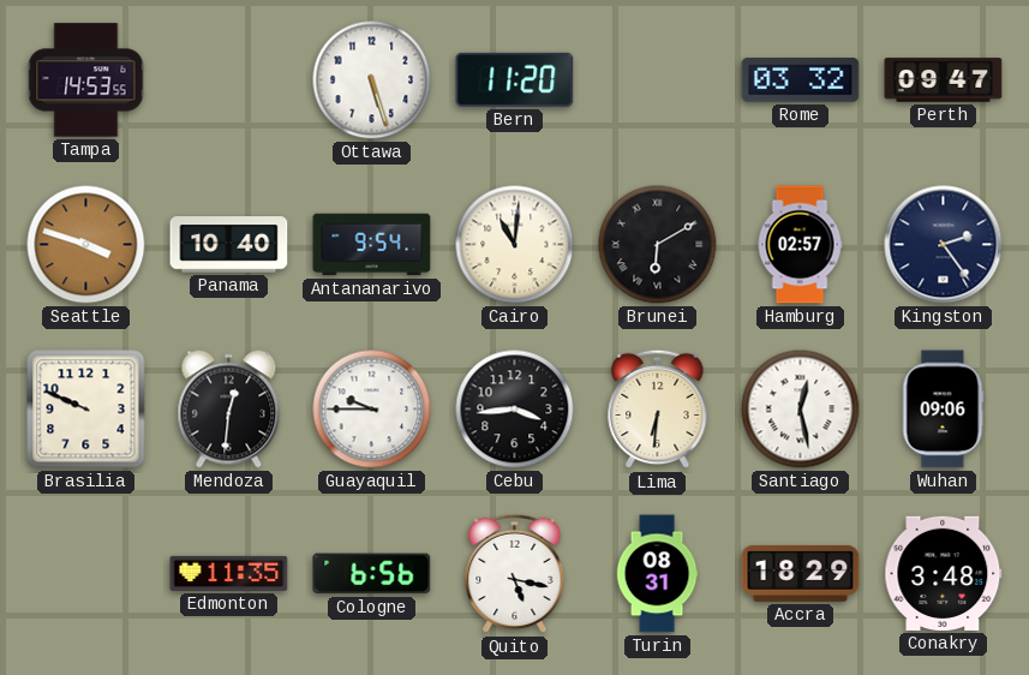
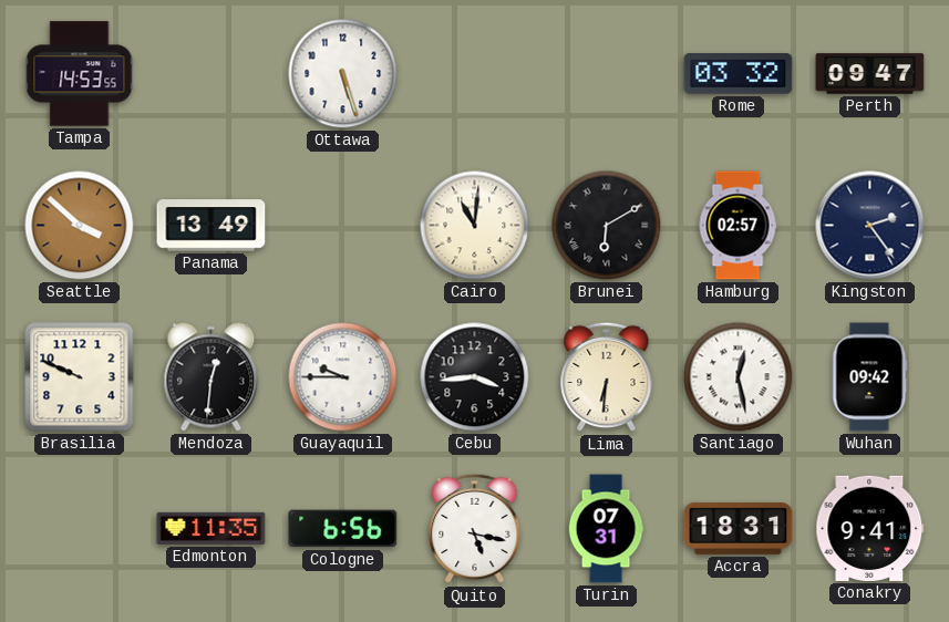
Bern: 11:20 -> none
Seattle: 3:48 -> 3:52
Panama: 10:40 -> 13:49
Antananarivo: 9:54 -> none
Wuhan: 09:06 -> 09:42
Turin: 08:31 -> 07:31
Accra: 18:29 -> 18:31
Conakry: 3:48 -> 9:41
